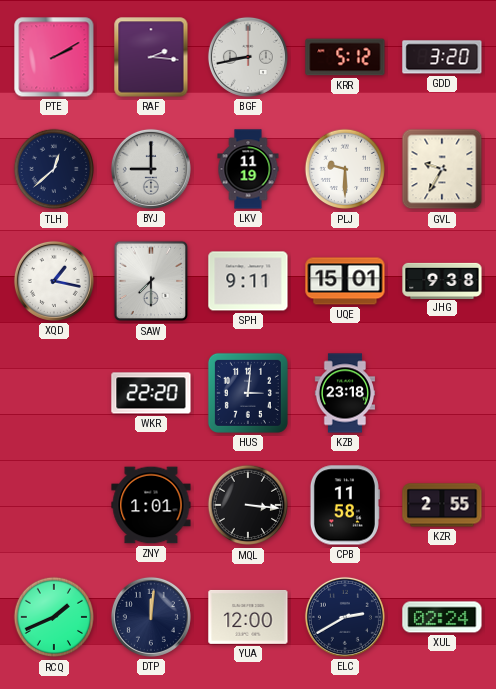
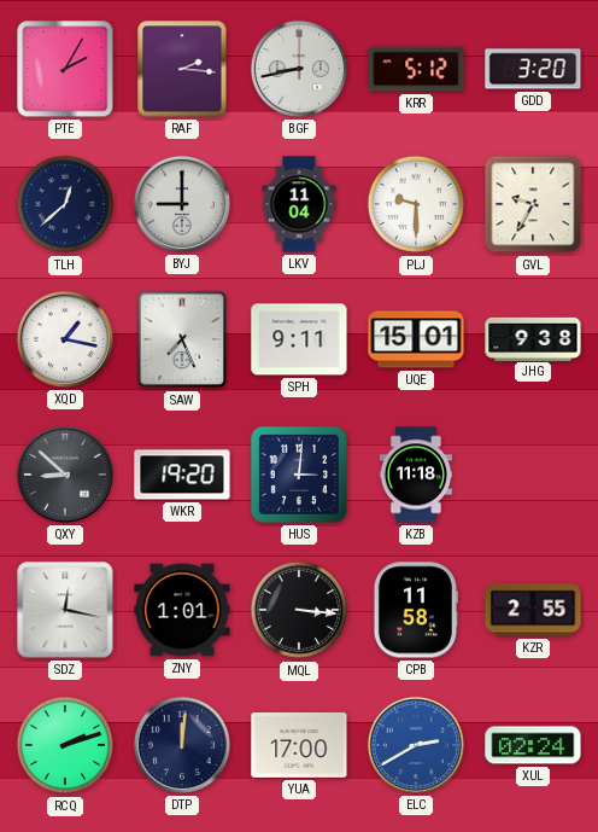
PTE: 2:10 -> 2:05
LKV: 11:19 -> 11:04
SAW: 7:30 -> 7:26
QXY: none -> 8:52
WKR: 22:20 -> 19:20
KZB: 23:18 -> 11:18
SDZ: none -> 12:17
RCQ: 1:41 -> 2:12
YUA: 12:00 -> 17:00
ELC dial: navy -> blue
